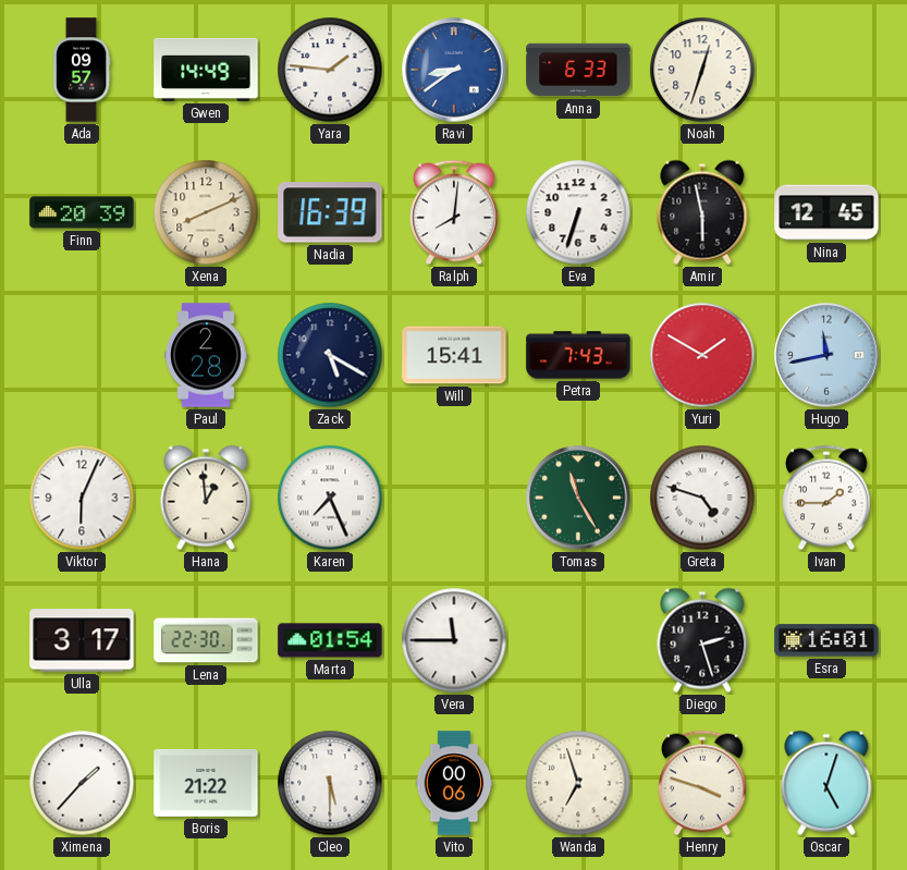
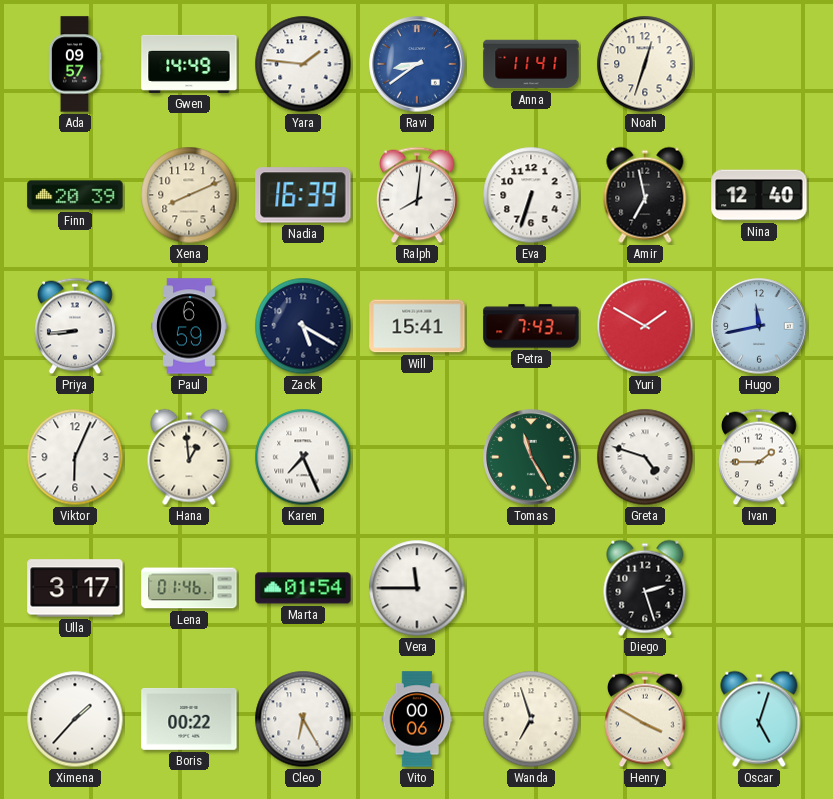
Anna: 6:33 -> 11:41
Amir: 5:58 -> 6:58
Nina: 12:45 -> 12:40
Priya: none -> 8:44
Paul: 2:28 -> 6:59
Lena: 22:30 -> 01:46
Esra: 16:01 -> none
Boris: 21:22 -> 00:22
Cleo: 5:30 -> 6:25
Henry: 3:48 -> 3:50
